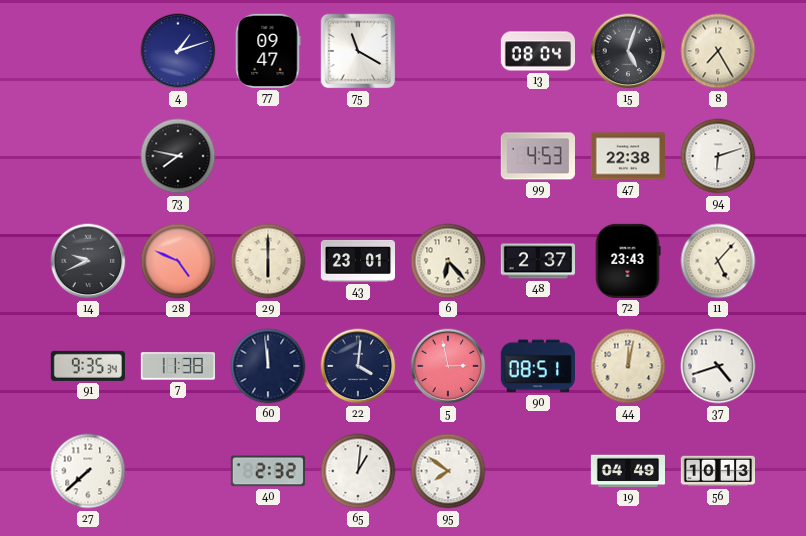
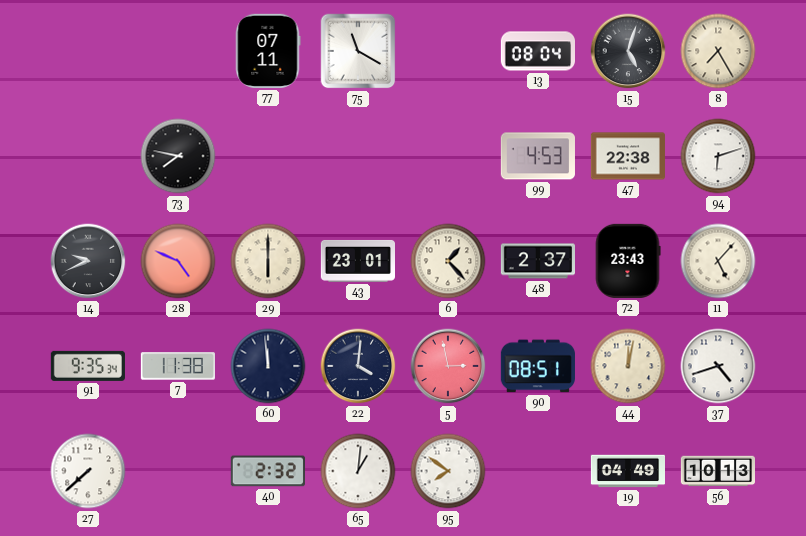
4: 1:12 -> none
77: 09:47 -> 07:11
6: 6:23 -> 1:23
